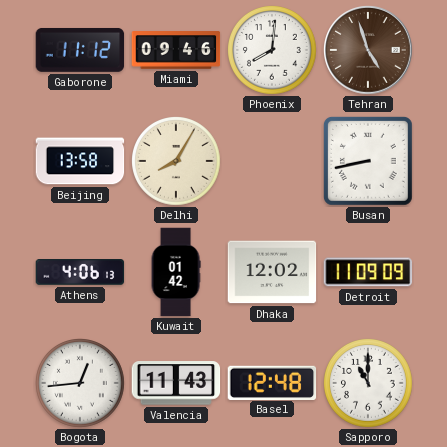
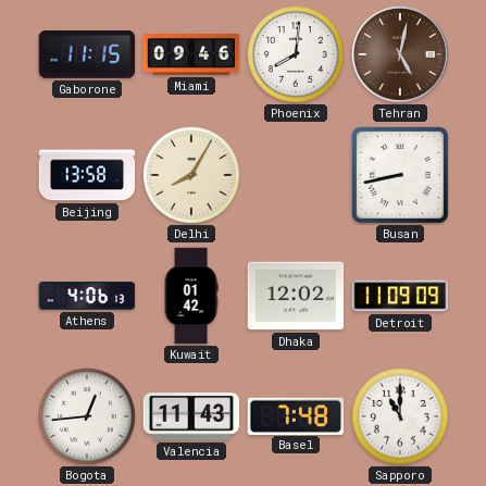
Gaborone: 11:12 -> 11:15
Tehran: 4:57 -> 5:02
Basel: 12:48 -> 7:48
